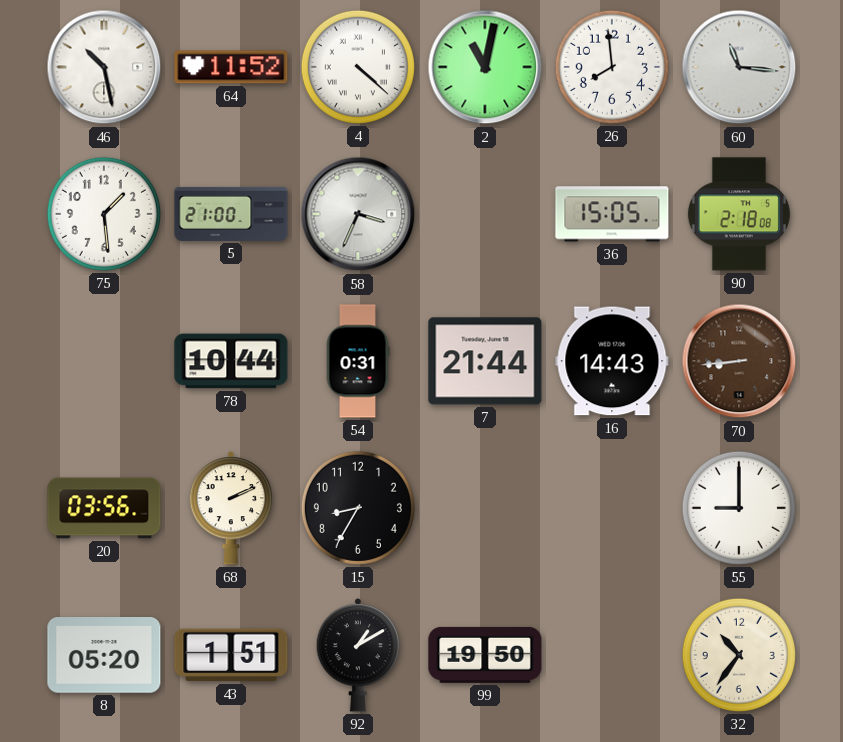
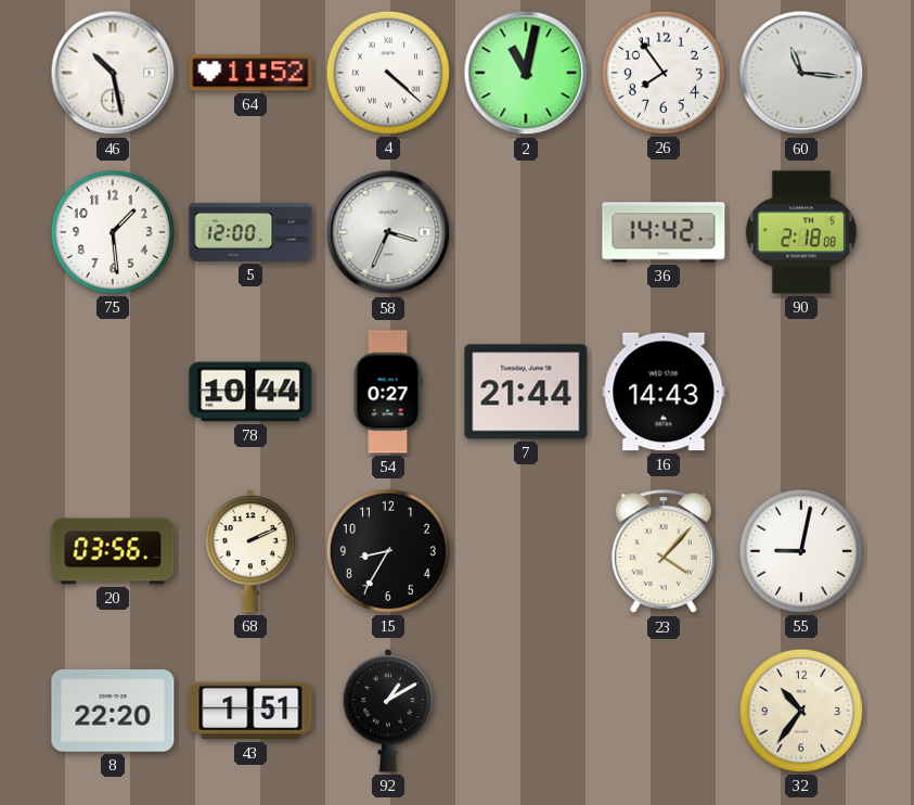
26: 7:59 -> 7:54
5: 21:00 -> 12:00
36: 15:05 -> 14:42
54: 0:31 -> 0:27
70: 8:44 -> none
23: none -> 4:07
55: 9:00 -> 9:02
8: 05:20 -> 22:20
99: 19:50 -> none
